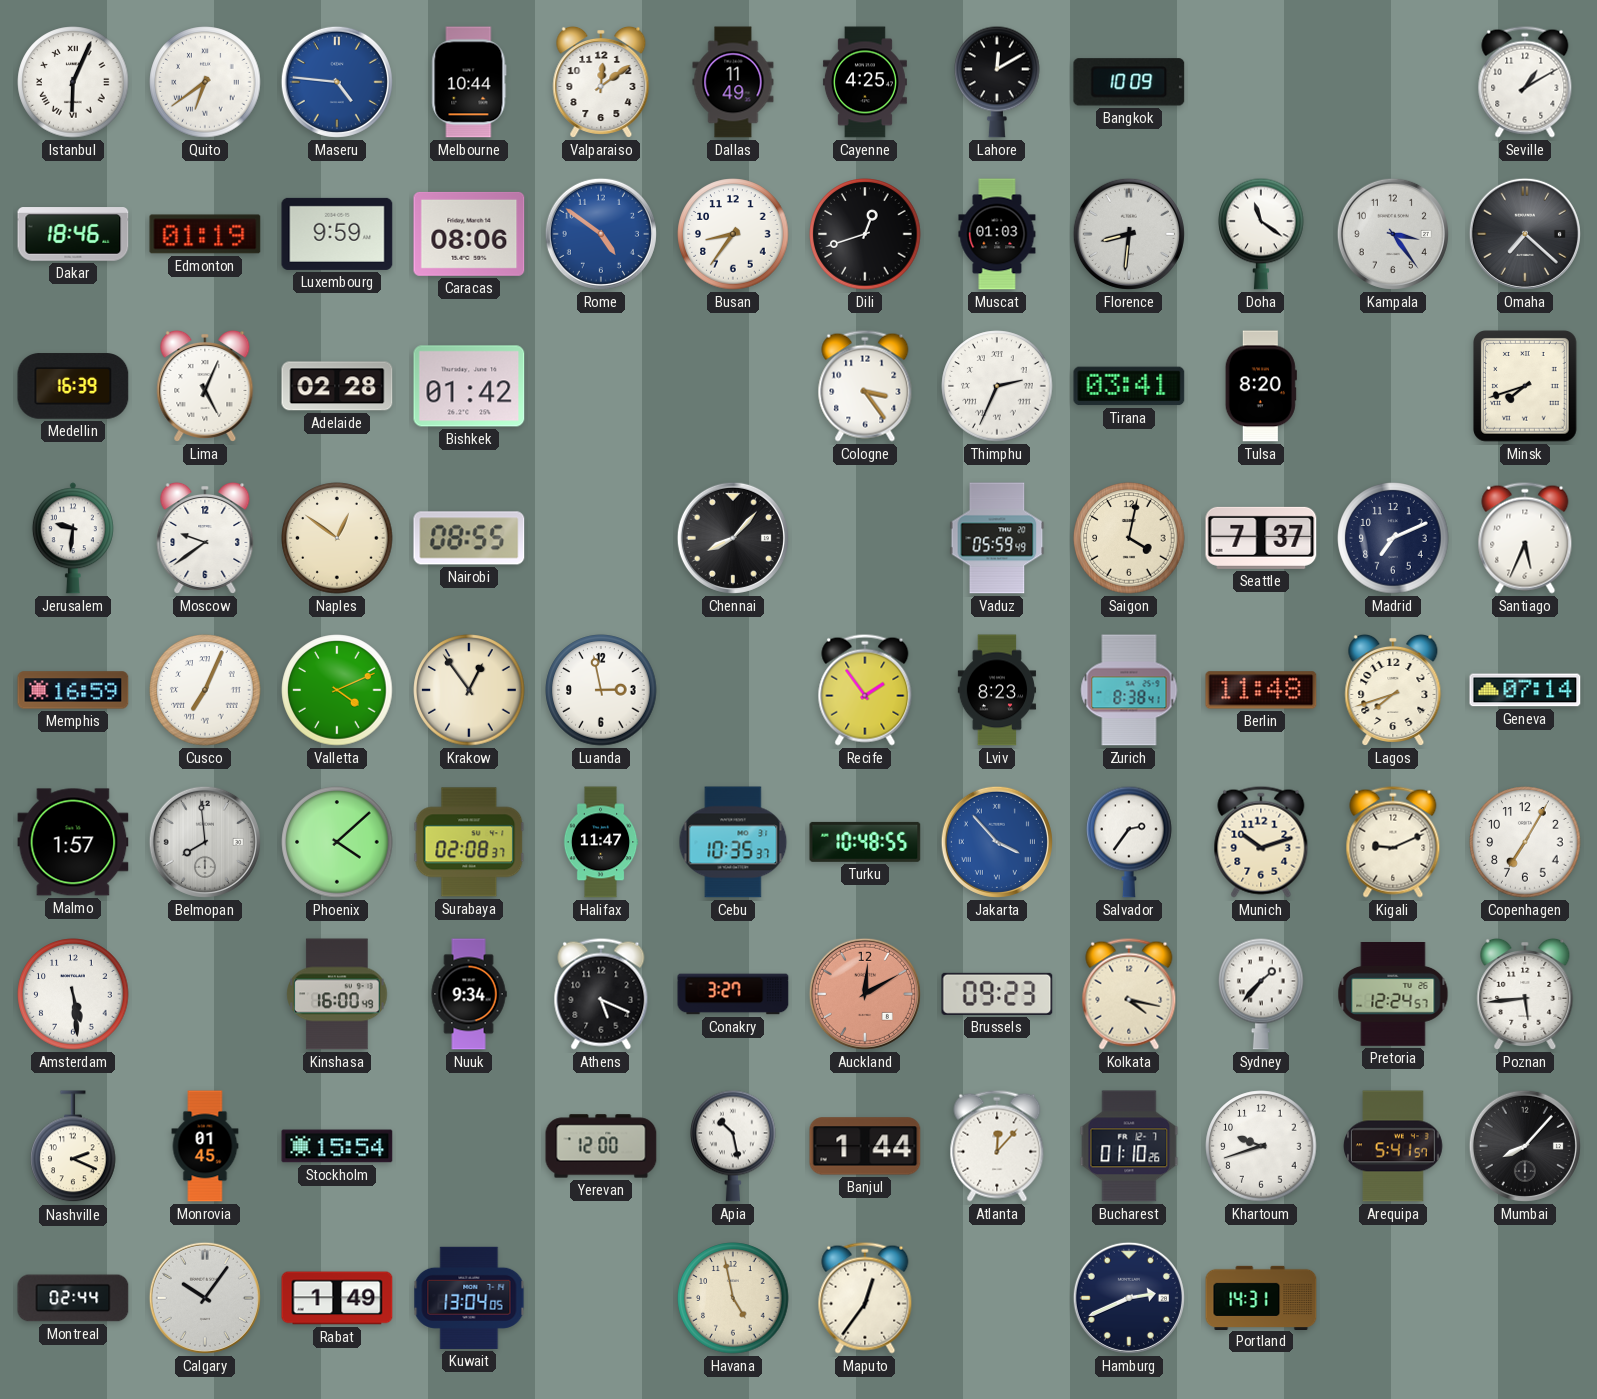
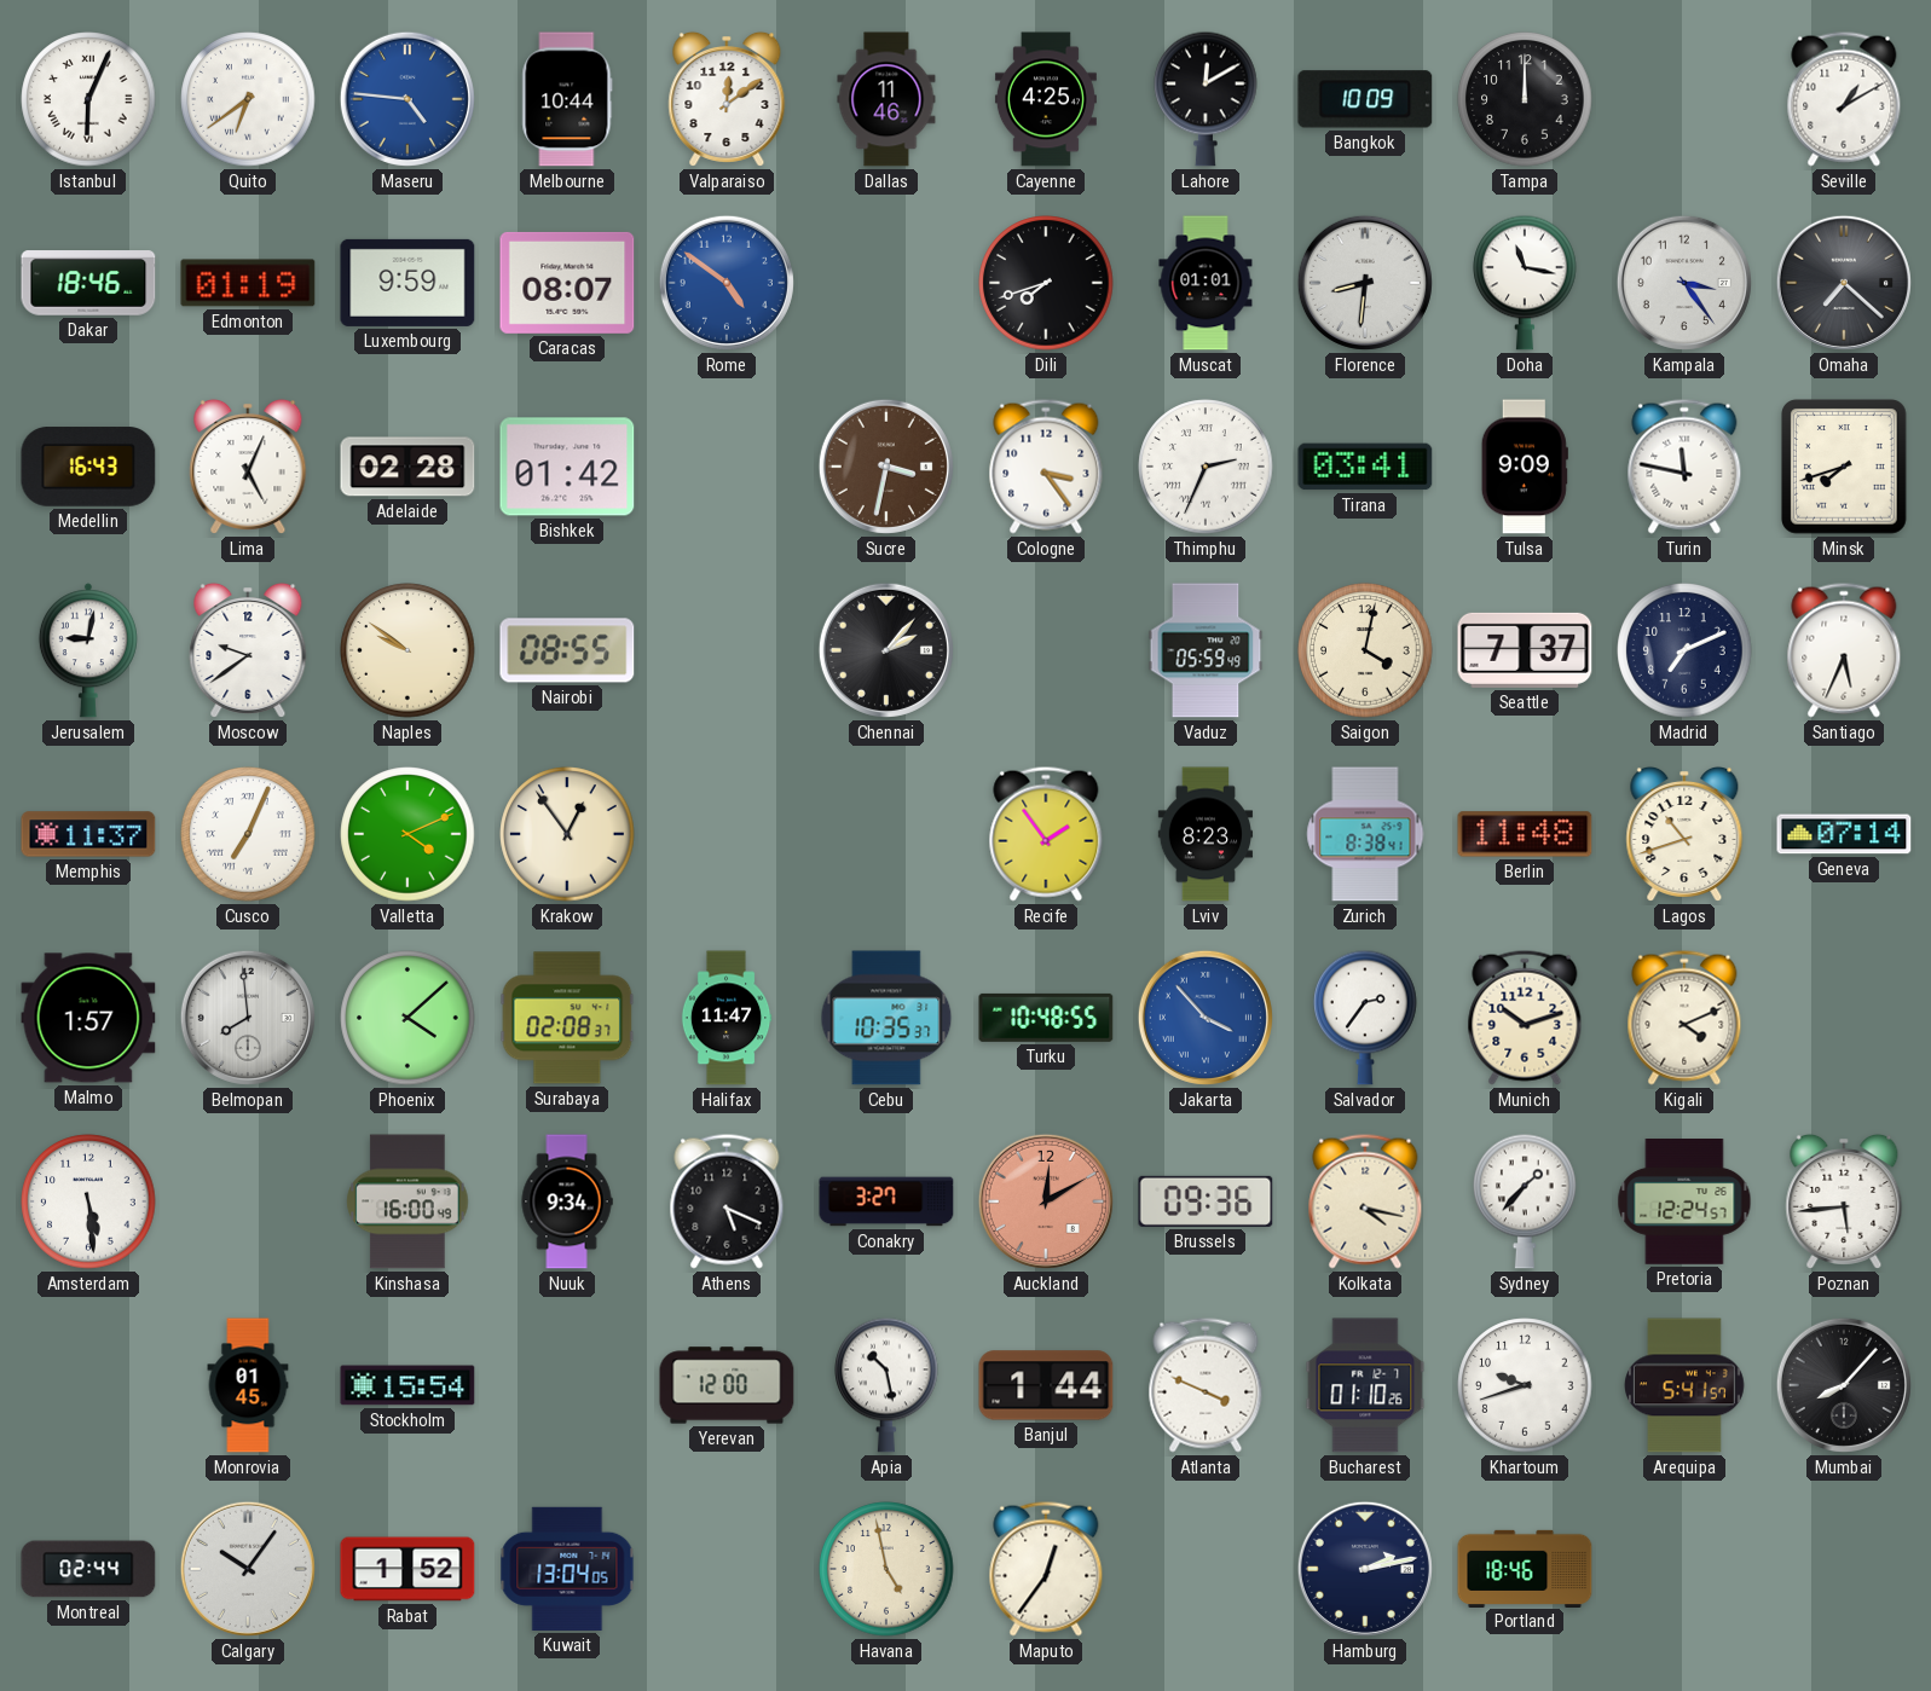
Dallas: 11:49 -> 11:46
Tampa: none -> 12:00
Caracas: 08:06 -> 08:07
Busan: 8:36 -> none
Dili: 12:42 -> 7:42
Muscat: 01:03 -> 01:01
Doha: 11:21 -> 11:17
Medellin: 16:39 -> 16:43
Sucre: none -> 3:32
Tulsa: 8:20 -> 9:09
Turin: none -> 11:47
Jerusalem: 9:31 -> 9:02
Naples: 12:51 -> 9:51
Chennai: 8:07 -> 2:07
Memphis: 16:59 -> 11:37
Luanda: 2:58 -> none
Lagos: 7:42 -> 10:42
Kigali: 9:11 -> 4:11
Copenhagen: 7:05 -> none
Brussels: 09:23 -> 09:36
Nashville: 2:19 -> none
Atlanta: 12:07 -> 3:49
Rabat: 1:49 -> 1:52
Hamburg: 2:41 -> 2:13
Portland: 14:31 -> 18:46
